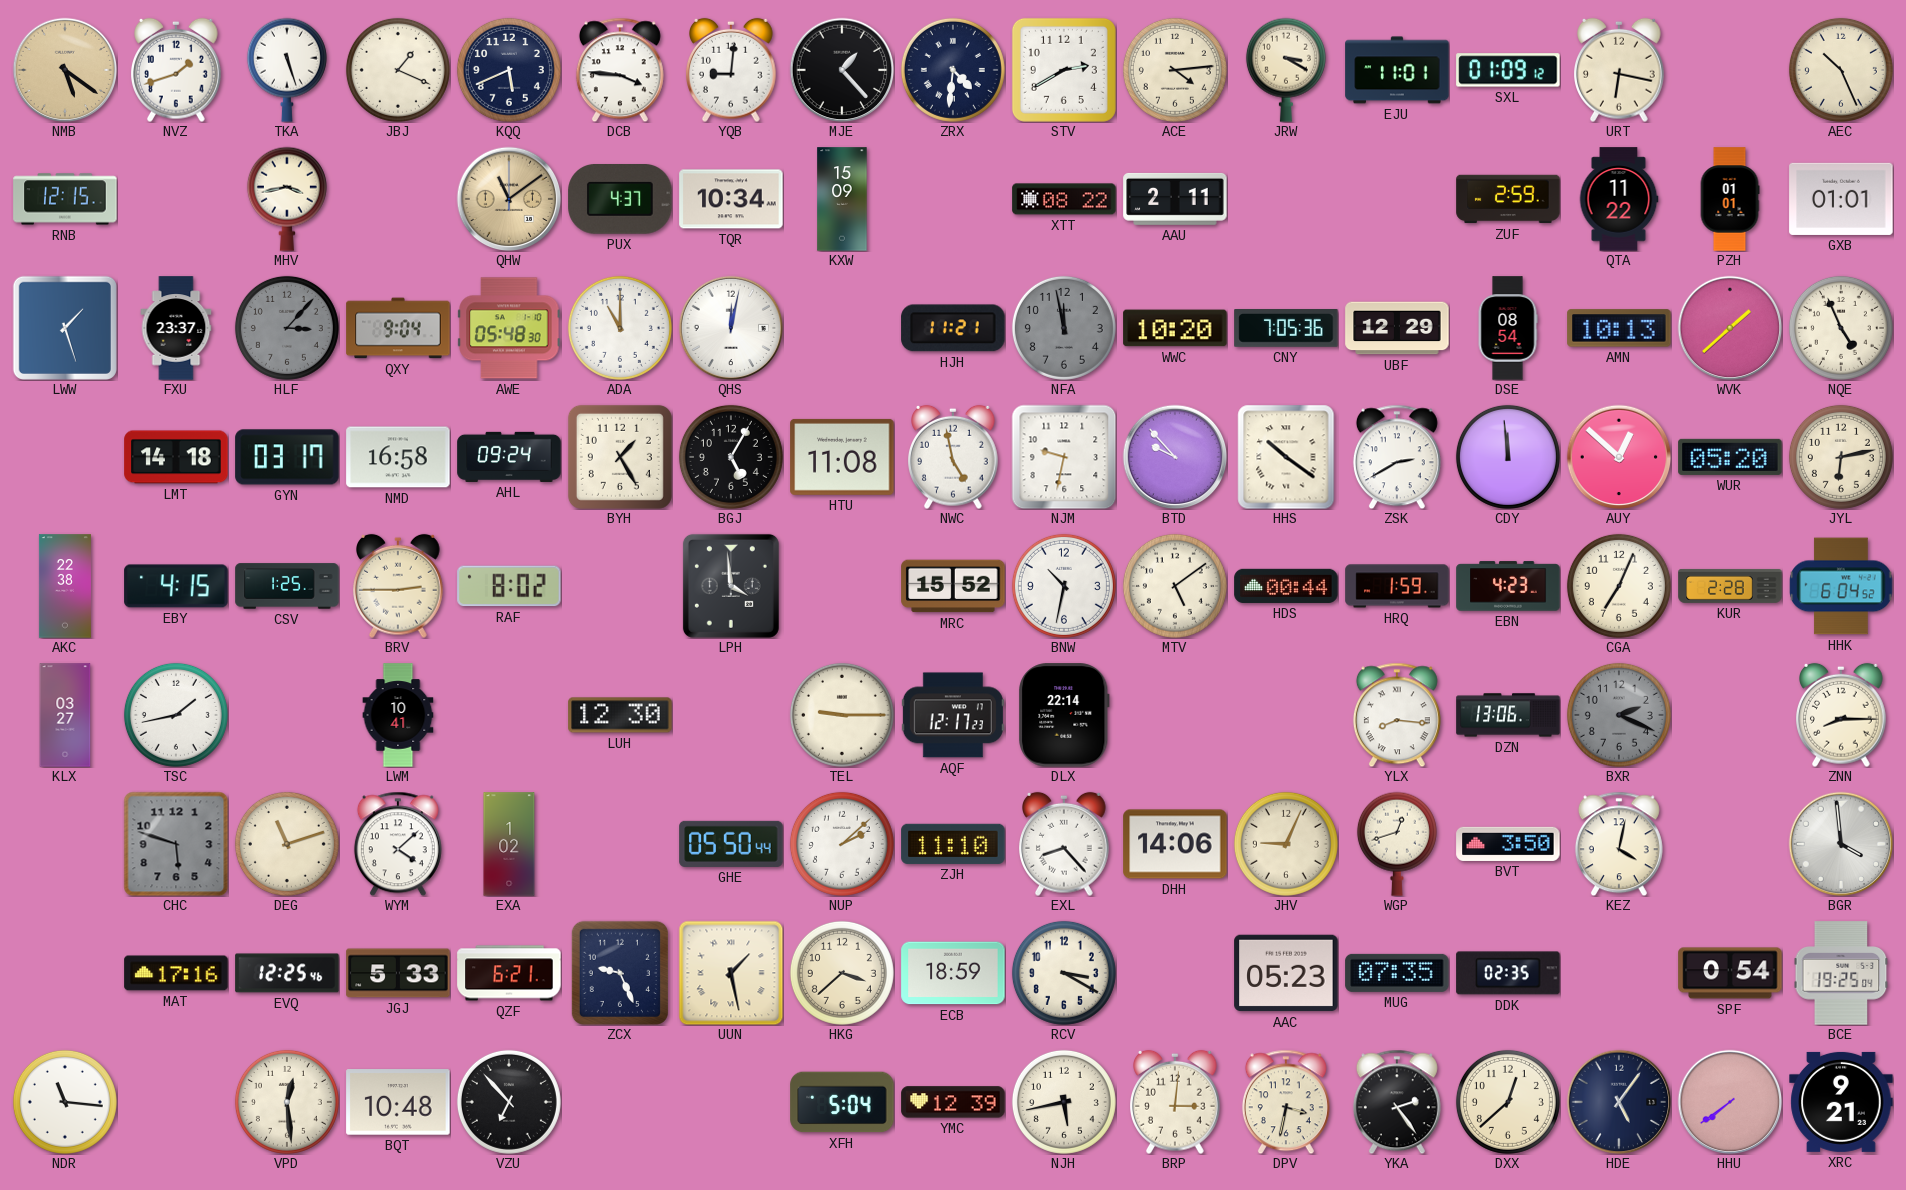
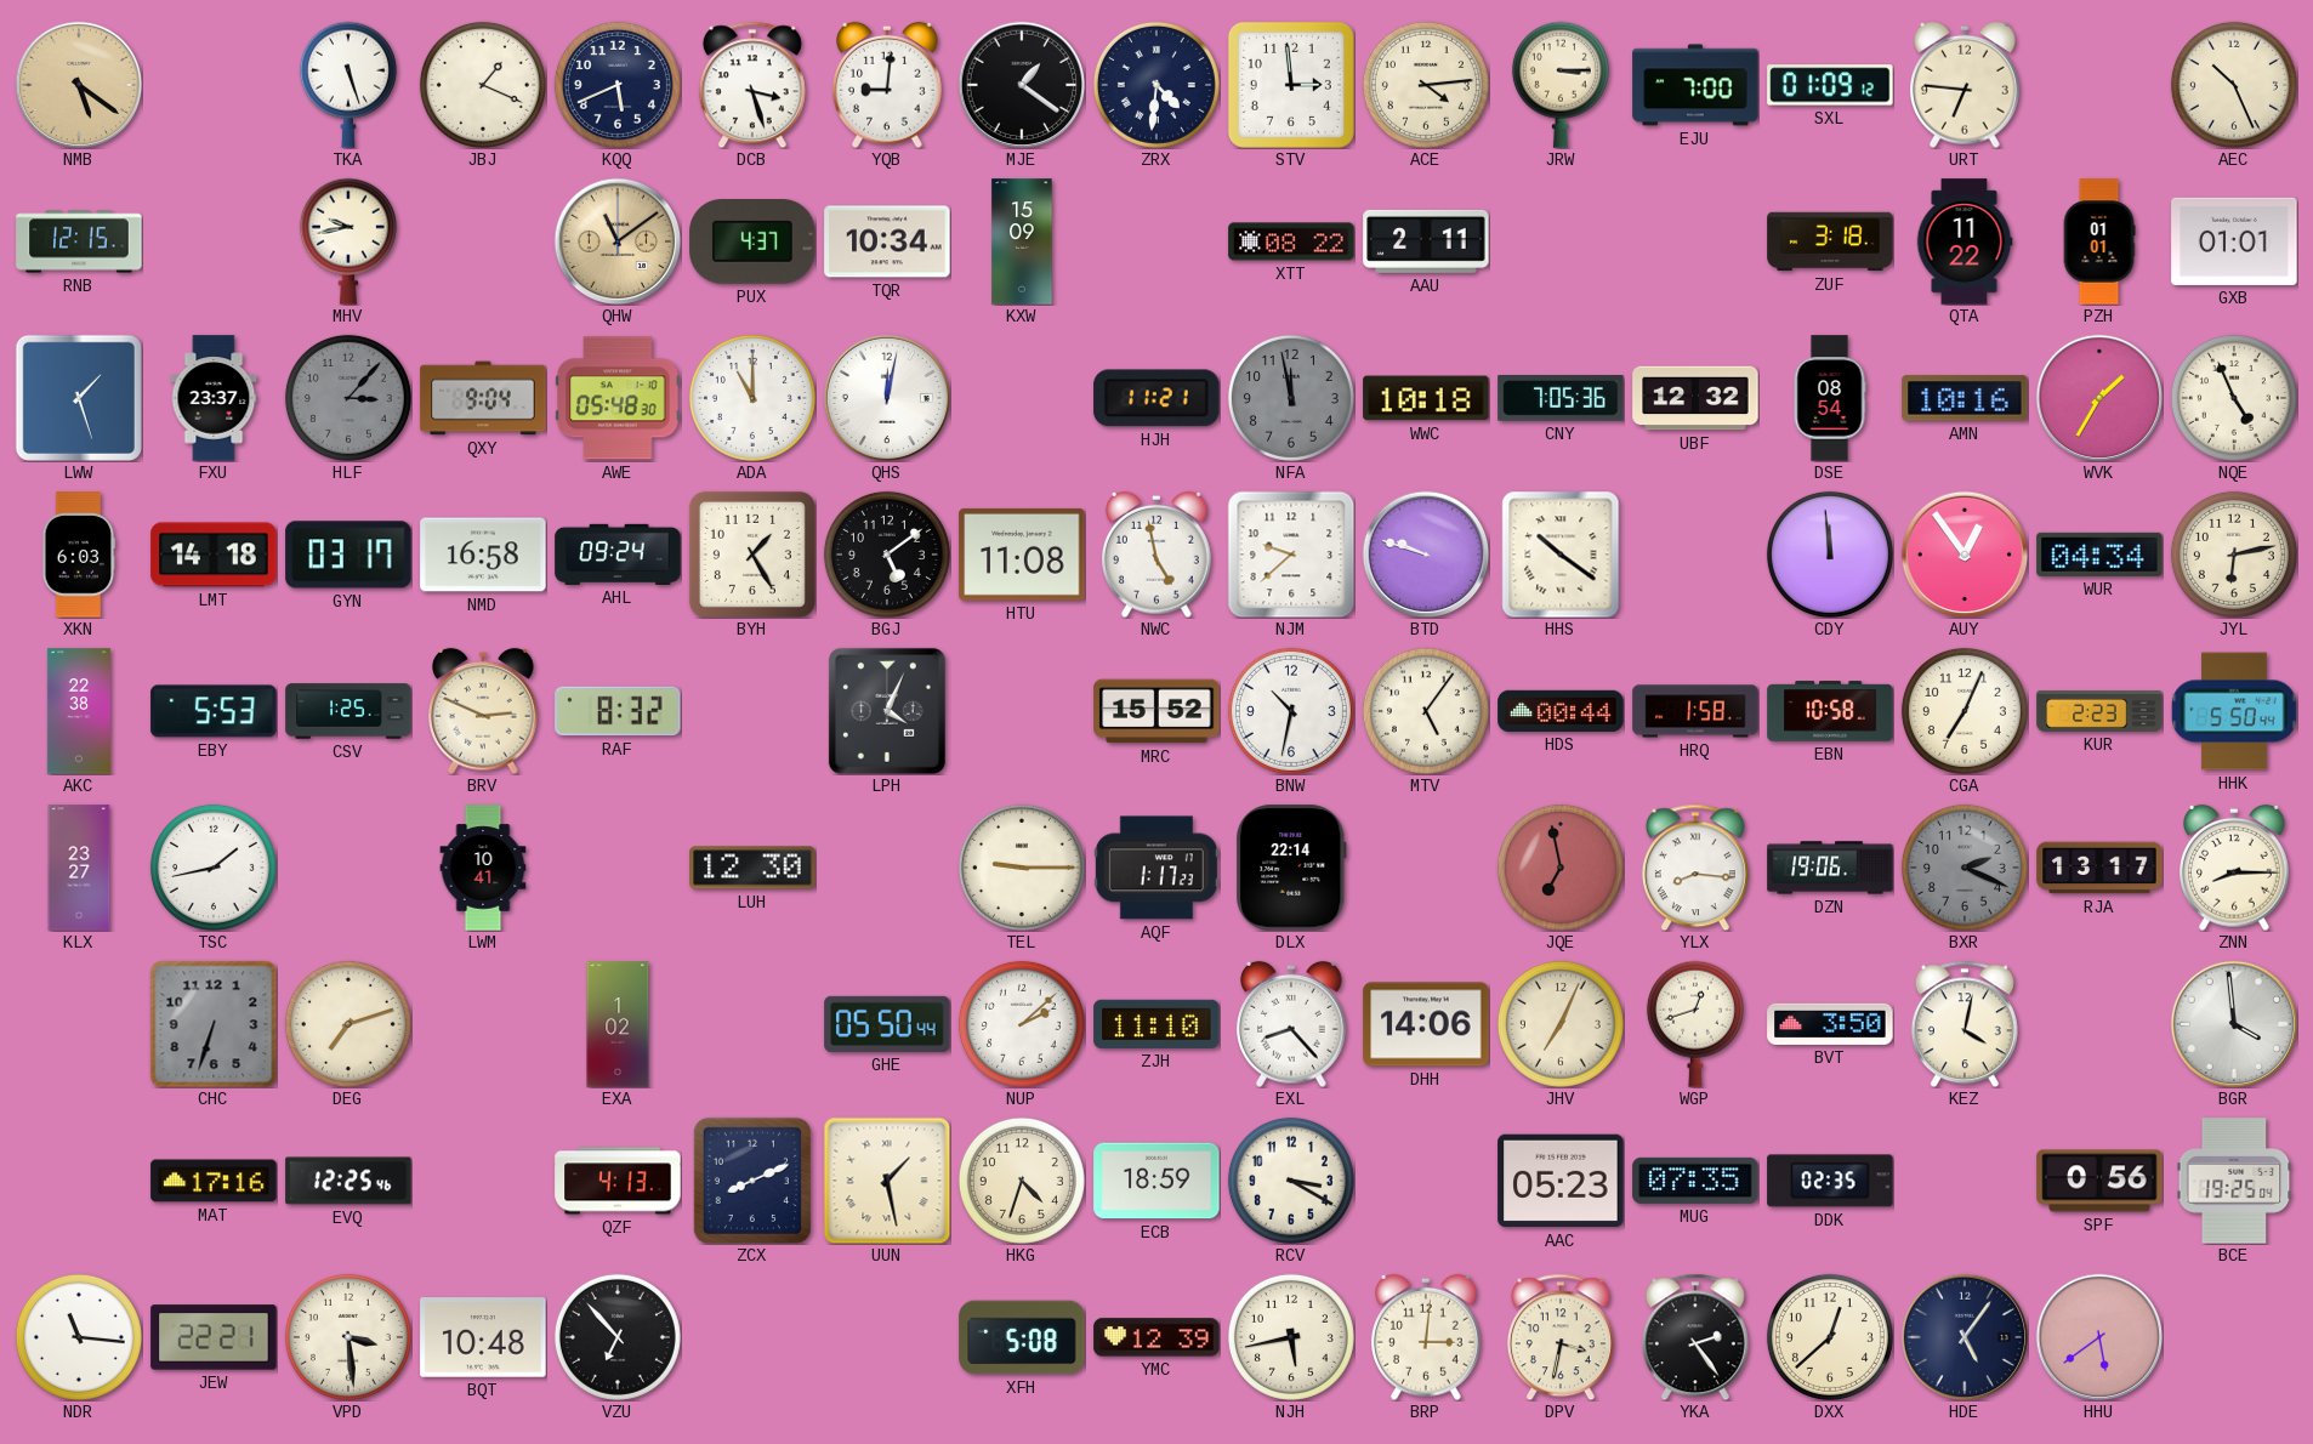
NVZ: 1:42 -> none
DCB: 3:46 -> 3:27
MJE: 1:23 -> 1:21
STV: 2:40 -> 2:59
JRW: 3:20 -> 3:15
EJU: 11:01 -> 7:00
URT: 6:17 -> 6:46
MHV: 3:43 -> 9:43
ZUF: 2:59 -> 3:18
WWC: 10:20 -> 10:18
UBF: 12:29 -> 12:32
AMN: 10:13 -> 10:16
WVK: 1:38 -> 1:35
XKN: none -> 6:03
BGJ: 5:05 -> 5:09
NJM: 9:32 -> 9:38
BTD: 9:53 -> 9:48
ZSK: 2:40 -> none
AUY: 12:52 -> 12:54
WUR: 05:20 -> 04:34
EBY: 4:15 -> 5:53
BRV: 2:45 -> 2:49
RAF: 8:02 -> 8:32
LPH: 3:59 -> 4:04
MTV: 5:09 -> 5:06
HRQ: 1:59 -> 1:58
EBN: 4:23 -> 10:58
KUR: 2:28 -> 2:23
HHK: 6:04 -> 5:50
KLX: 03:27 -> 23:27
AQF: 12:17 -> 1:17
JQE: none -> 6:58
DZN: 13:06 -> 19:06
RJA: none -> 13:17
CHC: 5:48 -> 6:33
DEG: 11:12 -> 7:12
WYM: 4:08 -> none
JHV: 9:04 -> 7:04
JGJ: 5:33 -> none
QZF: 6:21 -> 4:13
ZCX: 9:26 -> 8:11
HKG: 3:38 -> 4:33
SPF: 0:54 -> 0:56
JEW: none -> 22:21
VPD: 12:29 -> 3:29
XFH: 5:04 -> 5:08
HHU: 7:39 -> 5:39
XRC: 9:21 -> none
